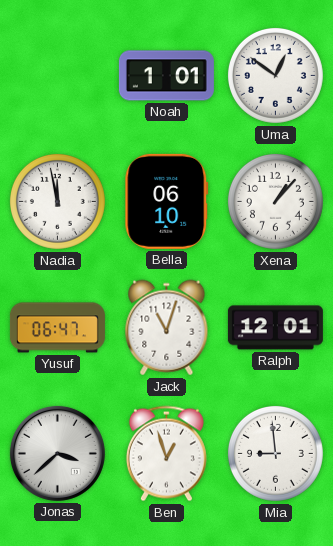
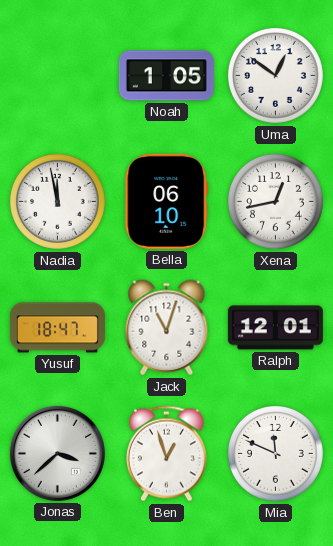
Noah: 1:01 -> 1:05
Xena: 1:07 -> 12:43
Yusuf: 06:47 -> 18:47
Mia: 8:59 -> 11:49
